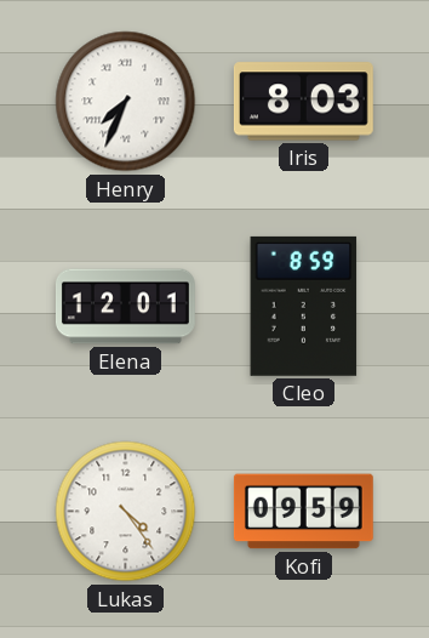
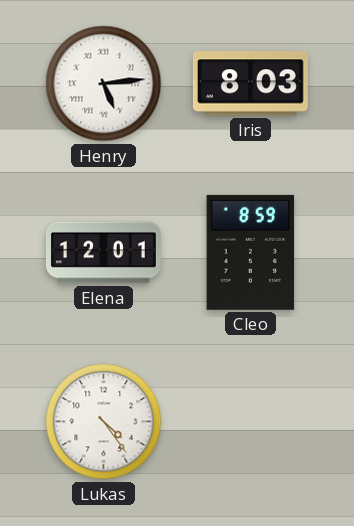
Henry: 7:34 -> 5:14
Kofi: 09:59 -> none
